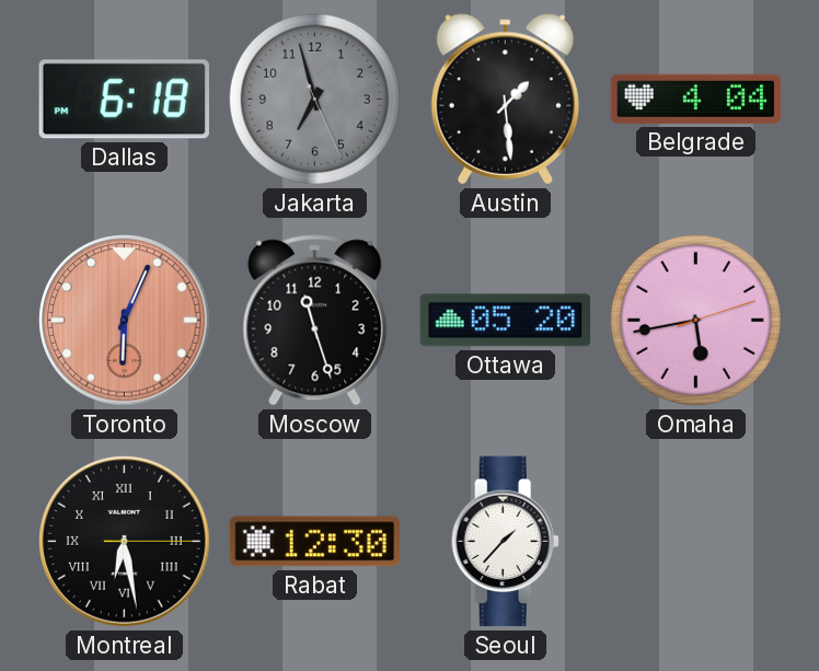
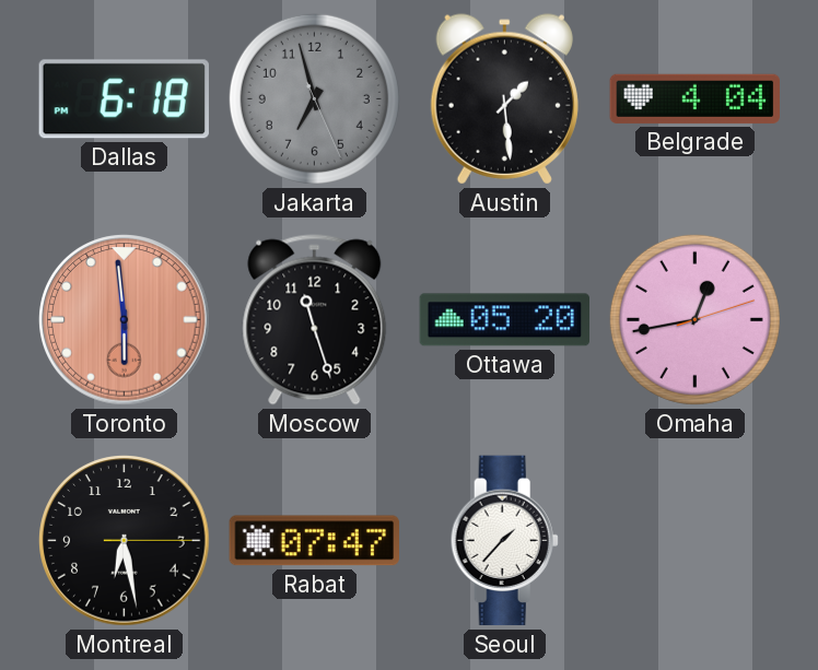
Toronto: 6:04 -> 5:59
Omaha: 5:43 -> 12:43
Montreal numerals: Roman -> Arabic
Rabat: 12:30 -> 07:47
